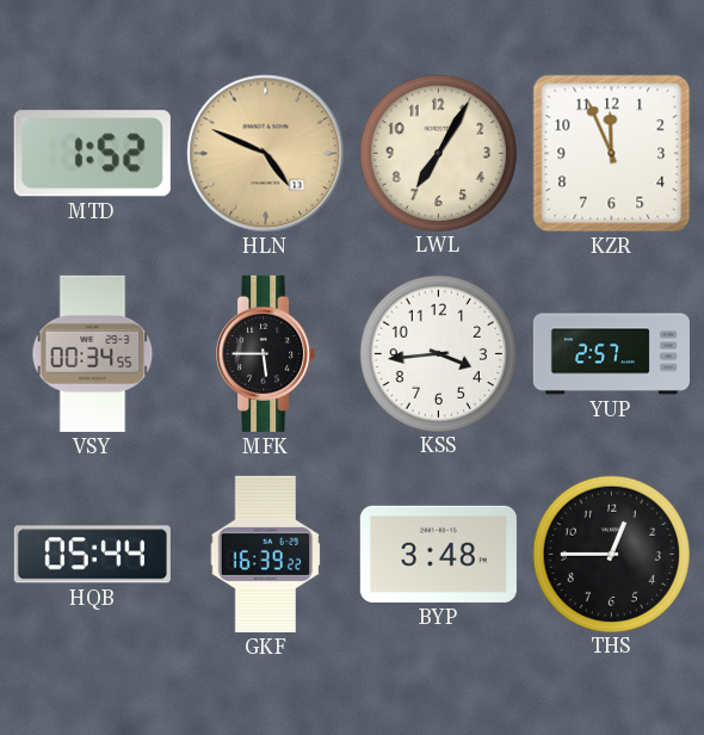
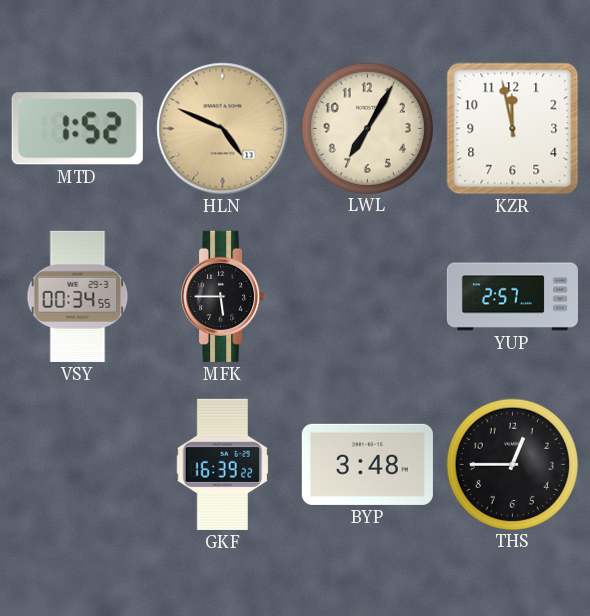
KZR: 11:56 -> 11:58
KSS: 3:44 -> none
HQB: 05:44 -> none
